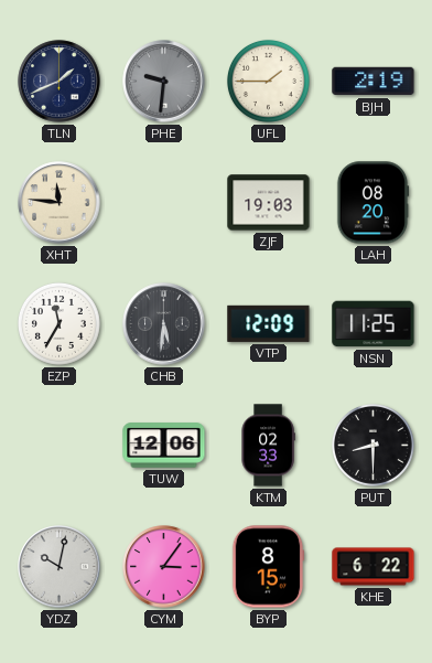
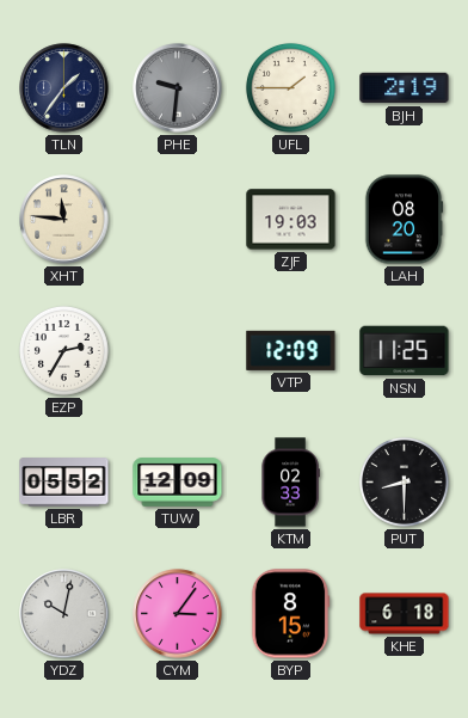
TLN: 1:41 -> 1:36
EZP: 11:35 -> 2:35
CHB: 5:31 -> none
LBR: none -> 05:52
TUW: 12:06 -> 12:09
KHE: 6:22 -> 6:18
